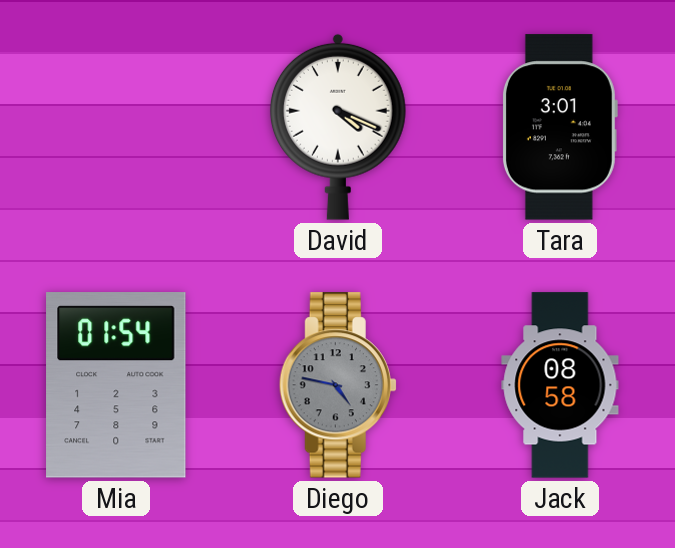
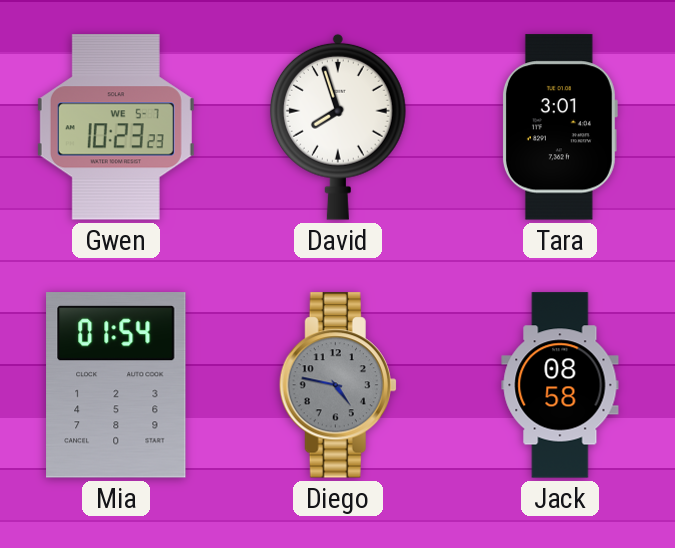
Gwen: none -> 10:23
David: 4:19 -> 7:57
